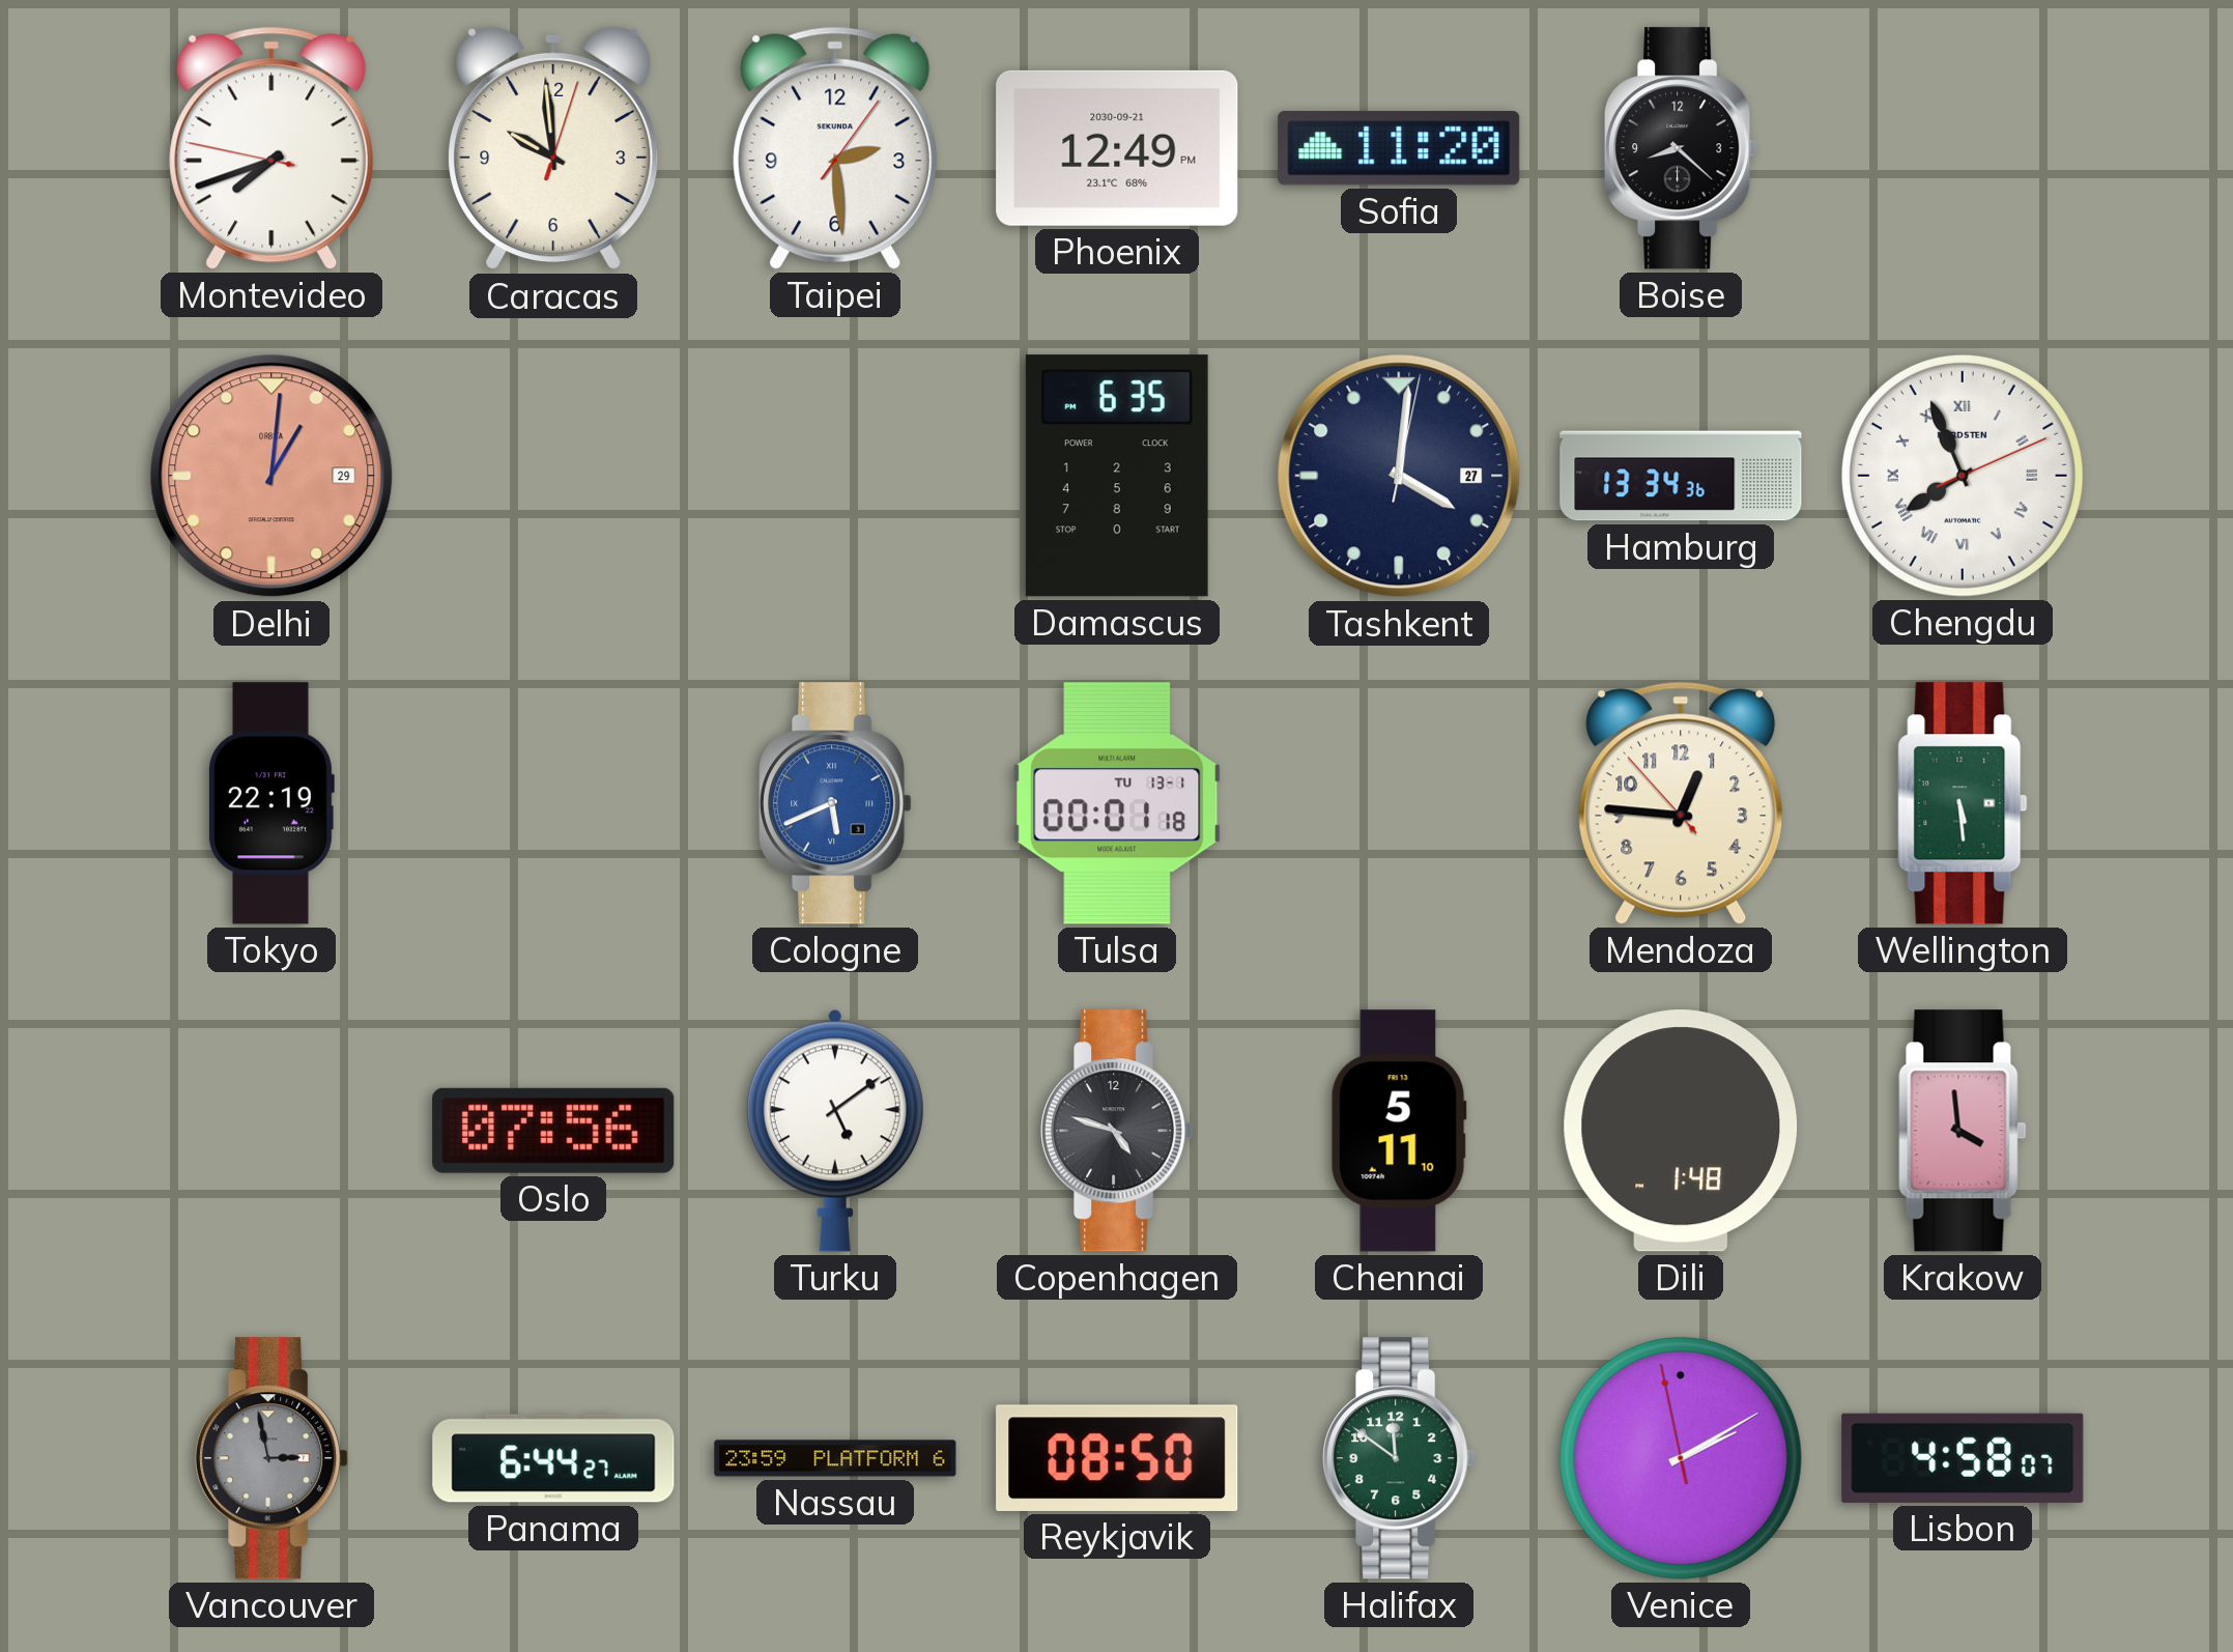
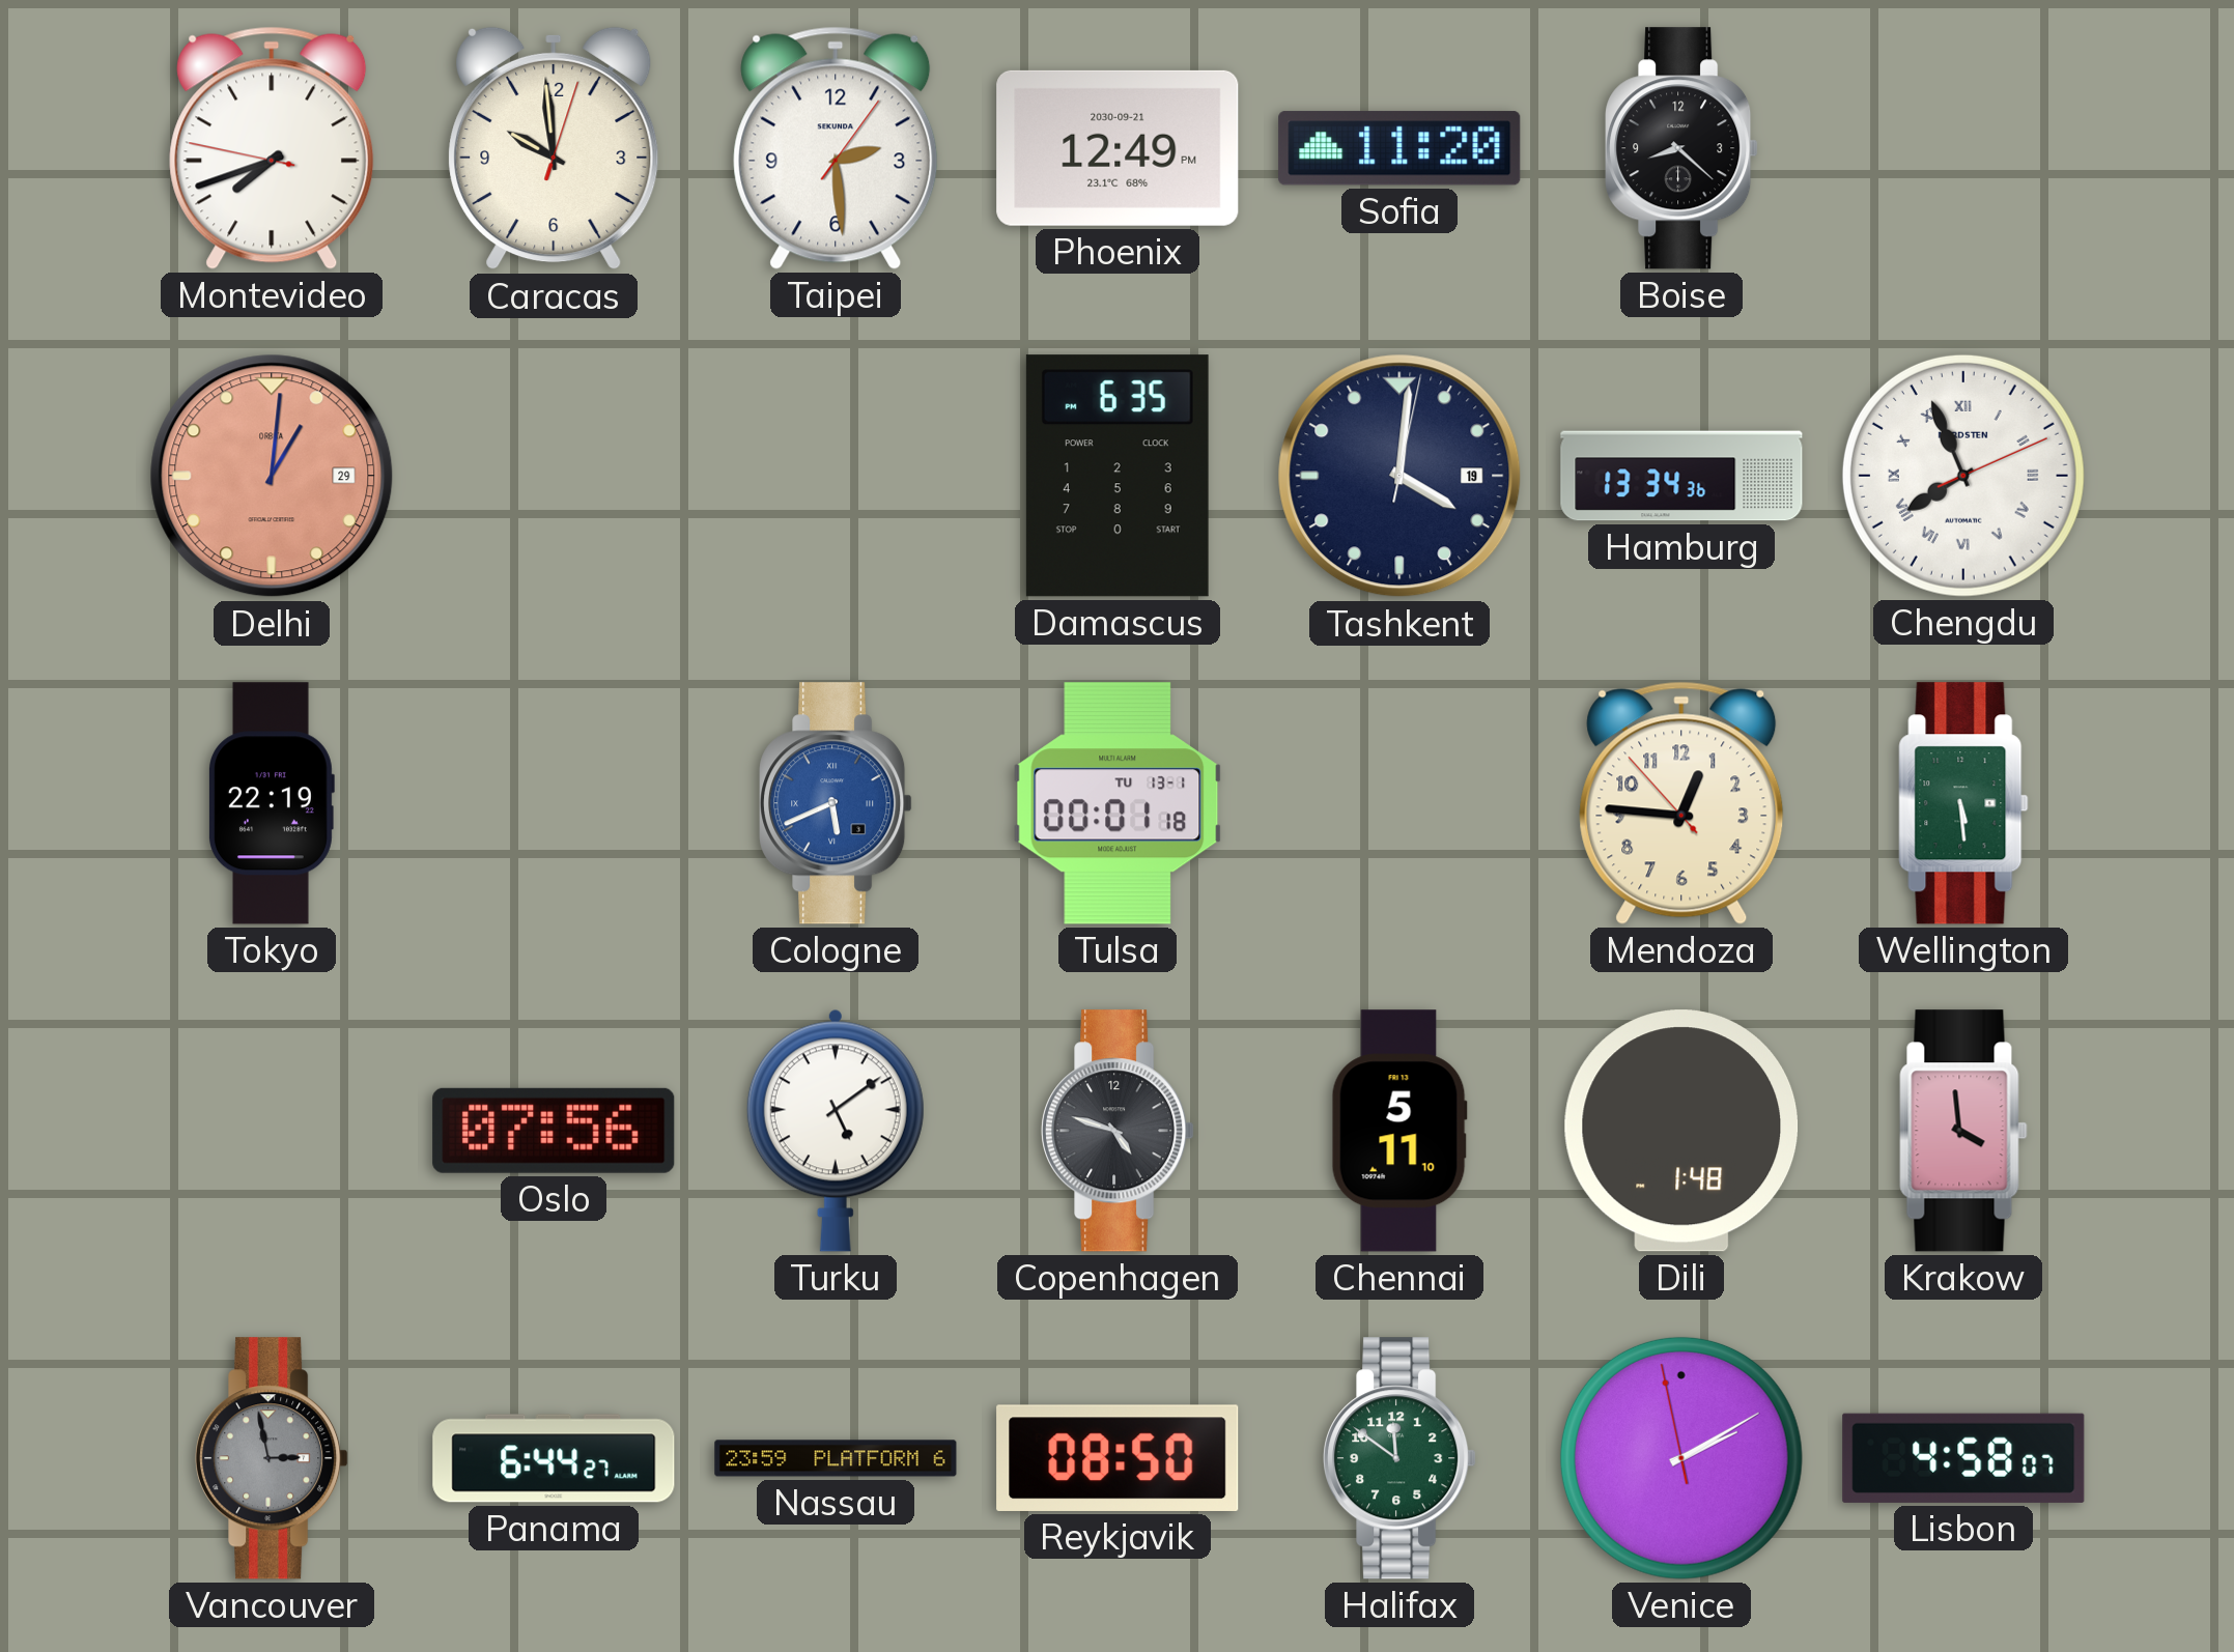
Tashkent date: 27 -> 19
